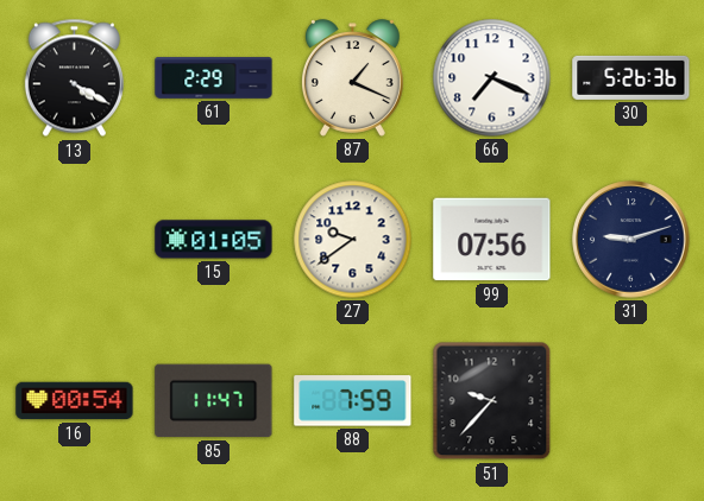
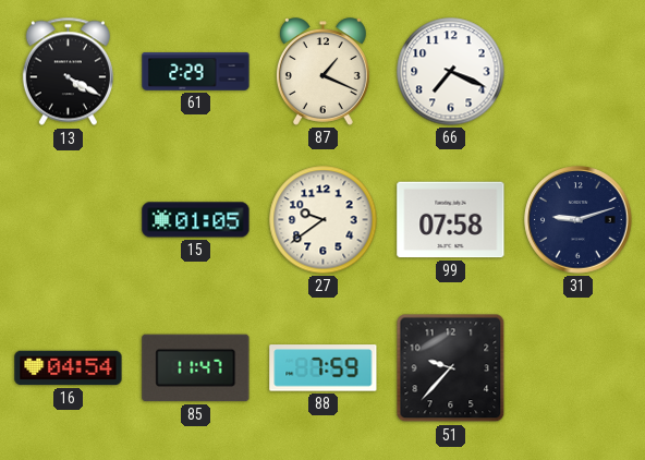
30: 5:26 -> none
99: 07:56 -> 07:58
16: 00:54 -> 04:54
